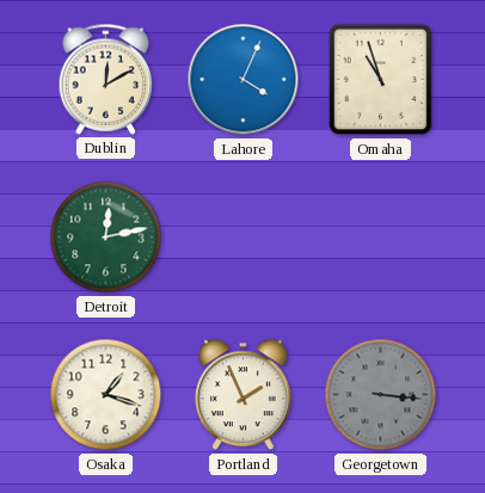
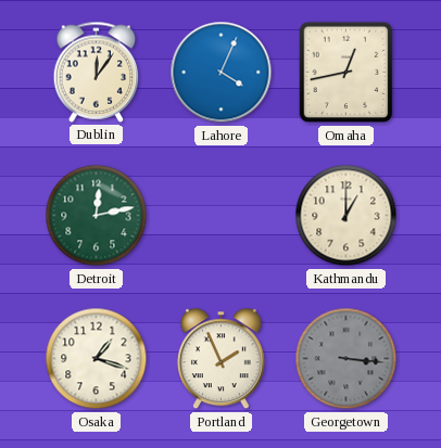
Dublin: 12:10 -> 12:06
Omaha: 10:57 -> 12:43
Kathmandu: none -> 1:00
